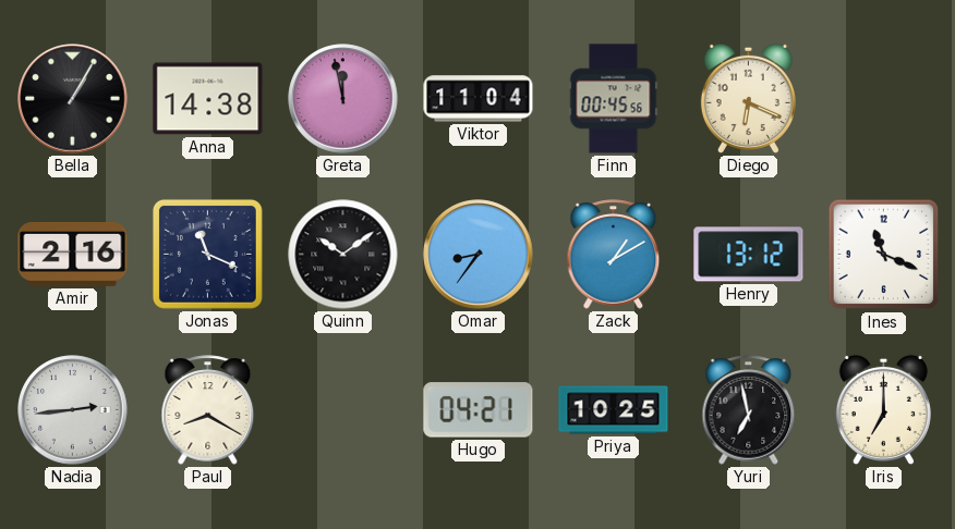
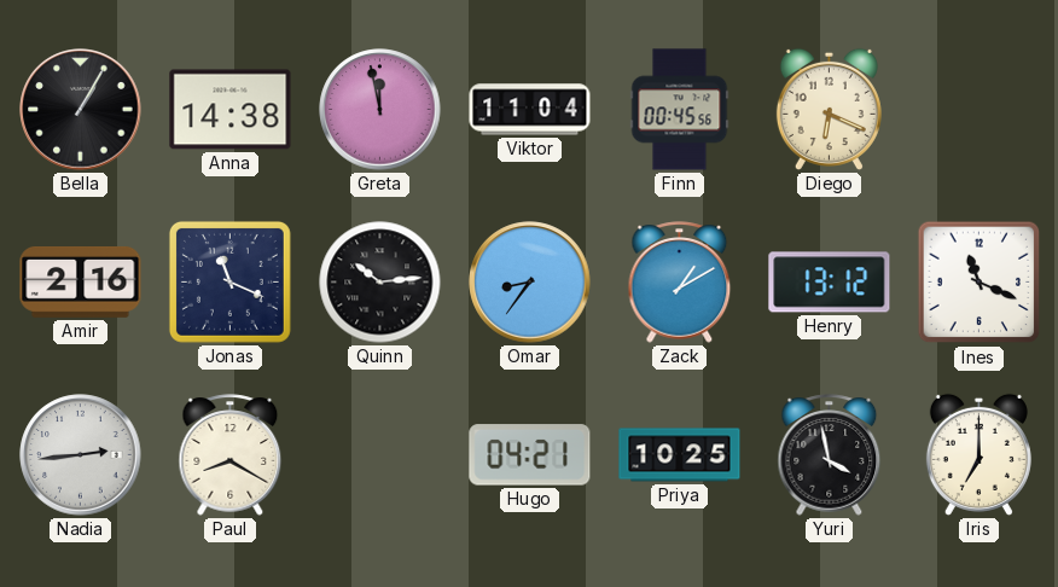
Quinn: 10:09 -> 10:14
Yuri: 6:58 -> 3:58
